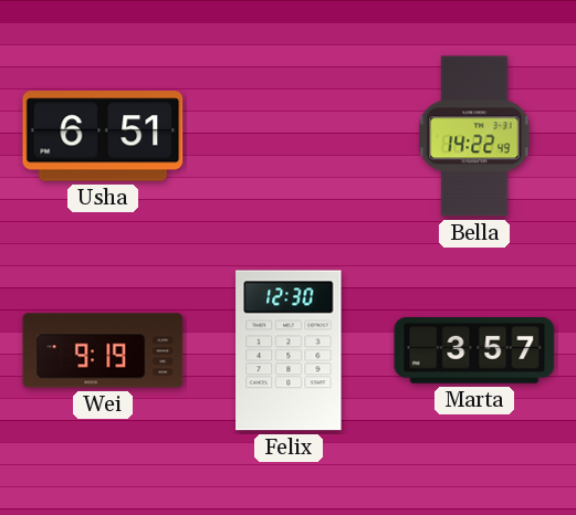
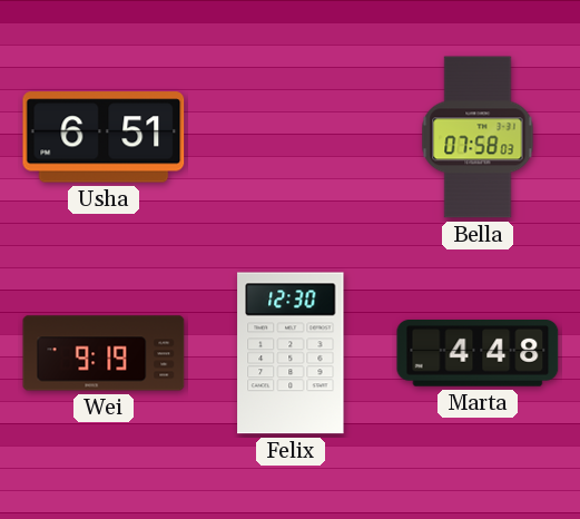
Bella: 14:22 -> 07:58
Marta: 3:57 -> 4:48
